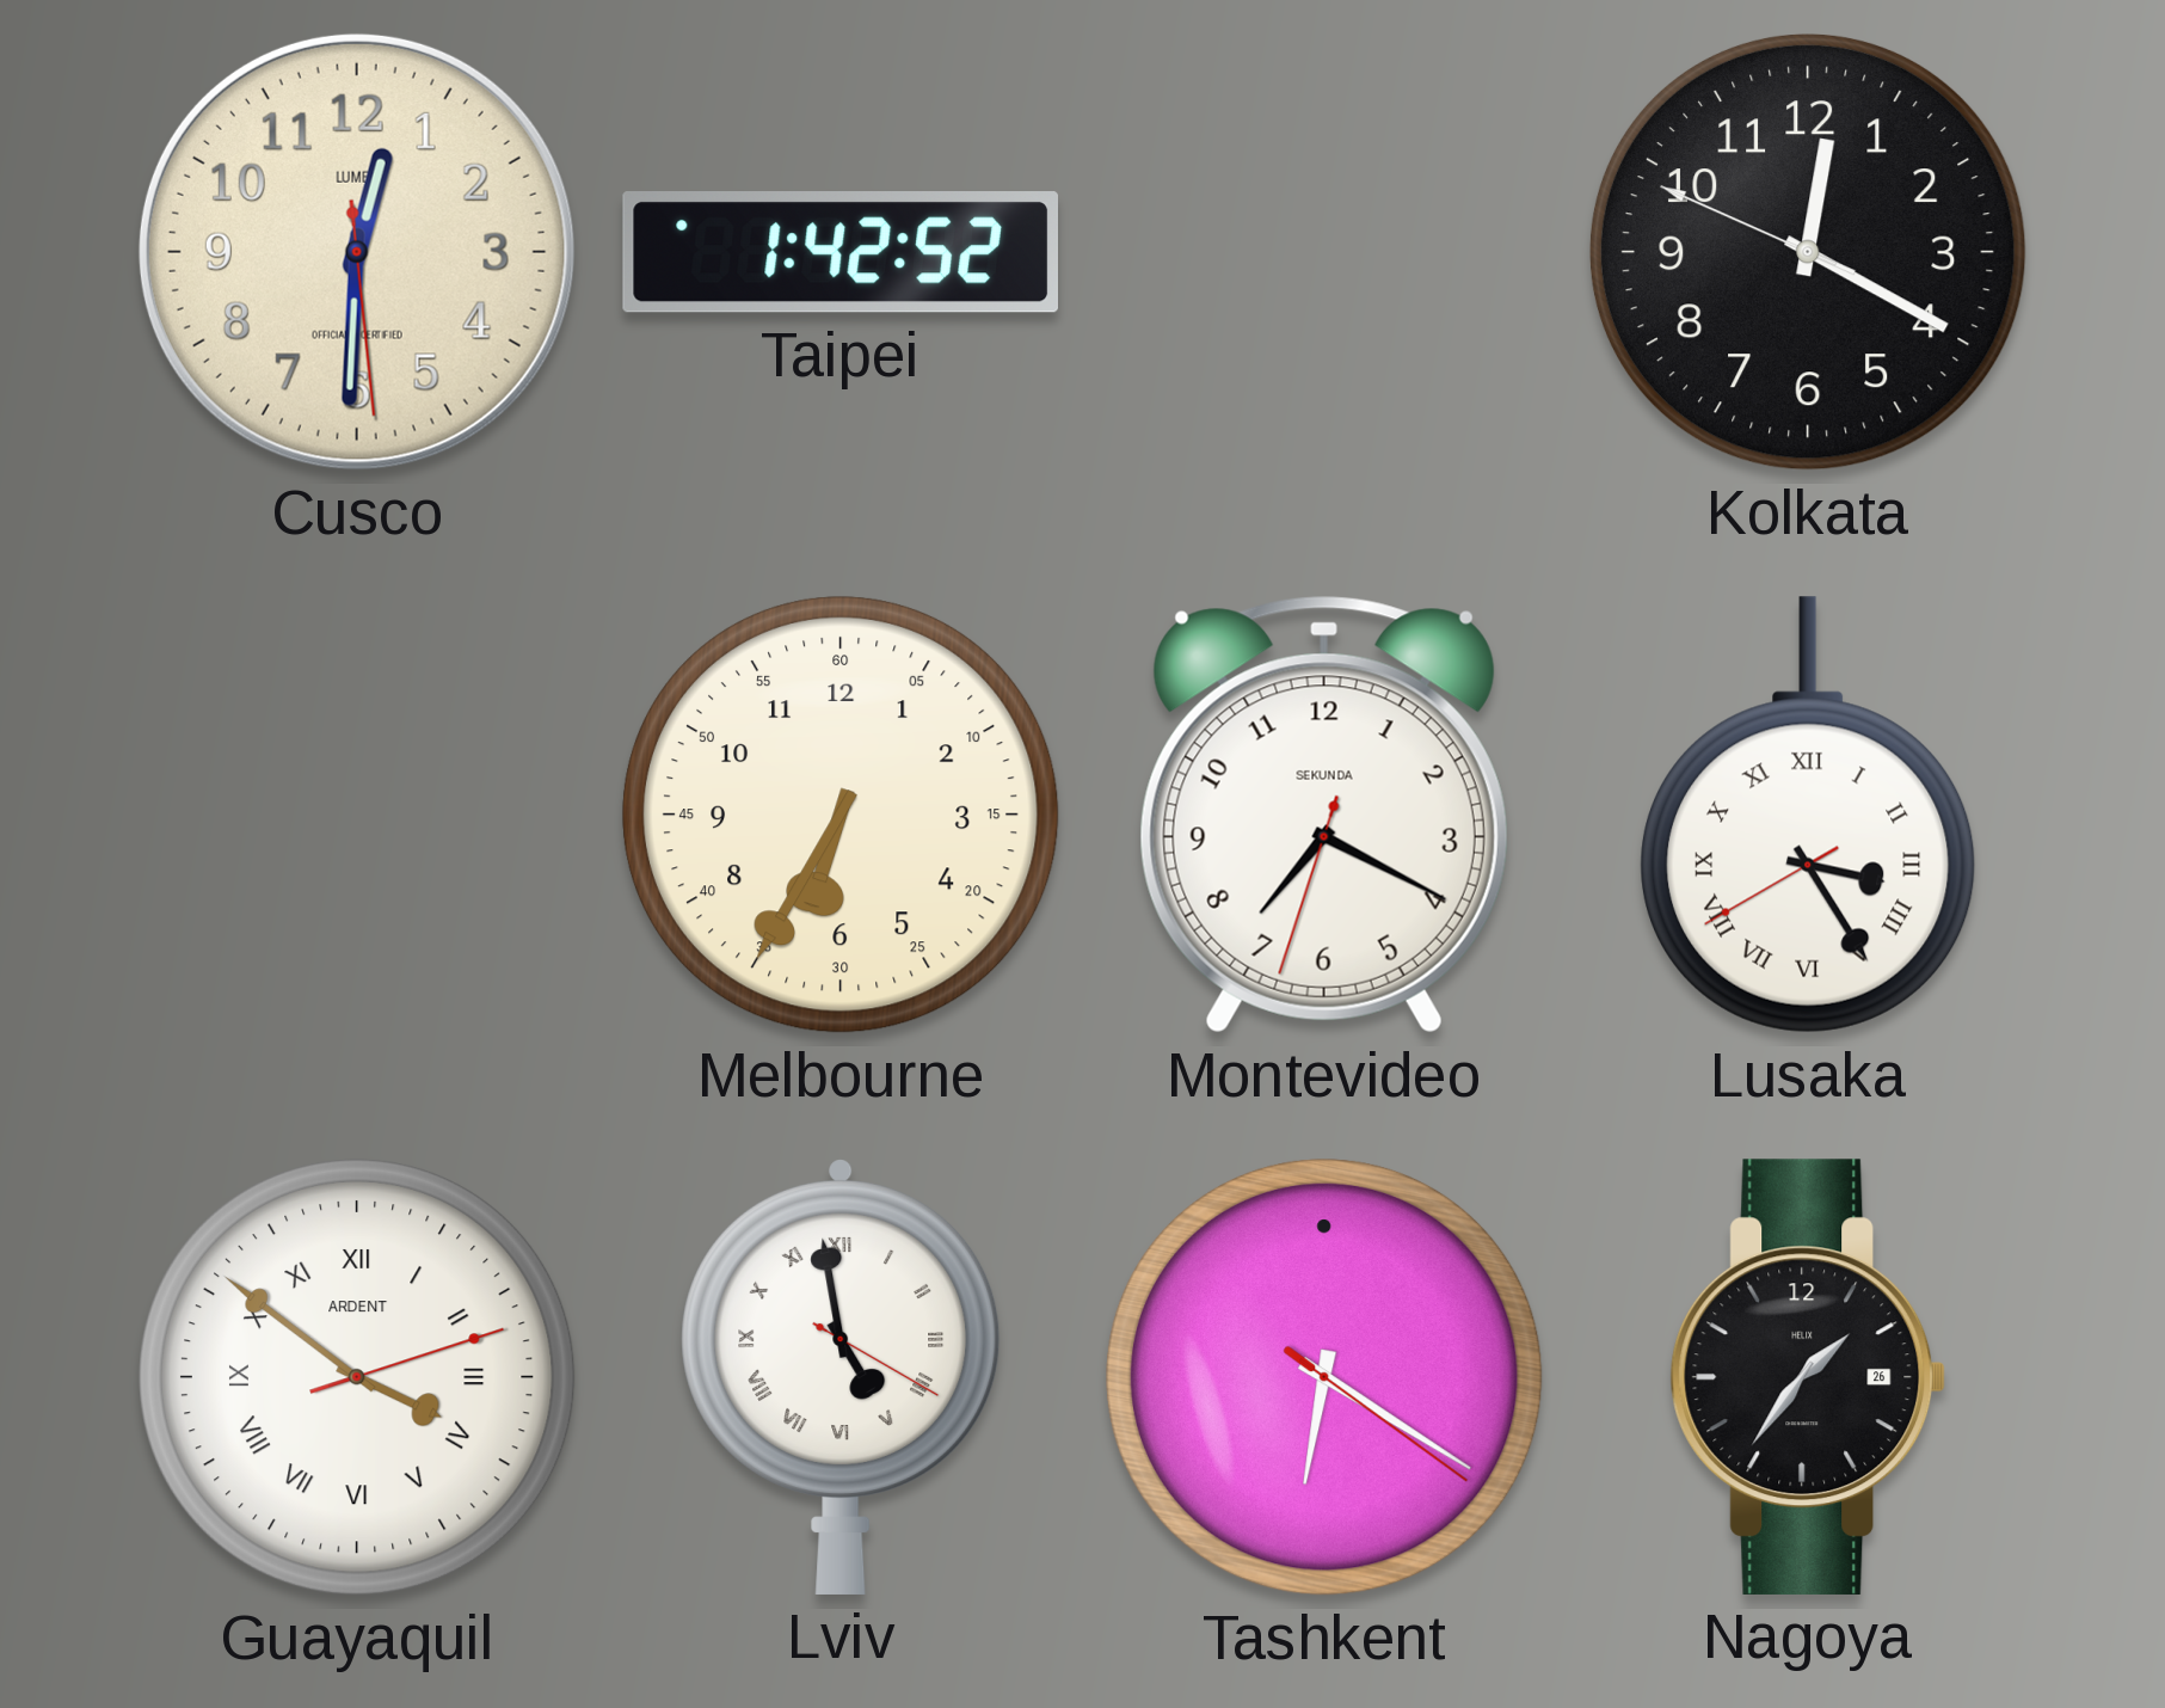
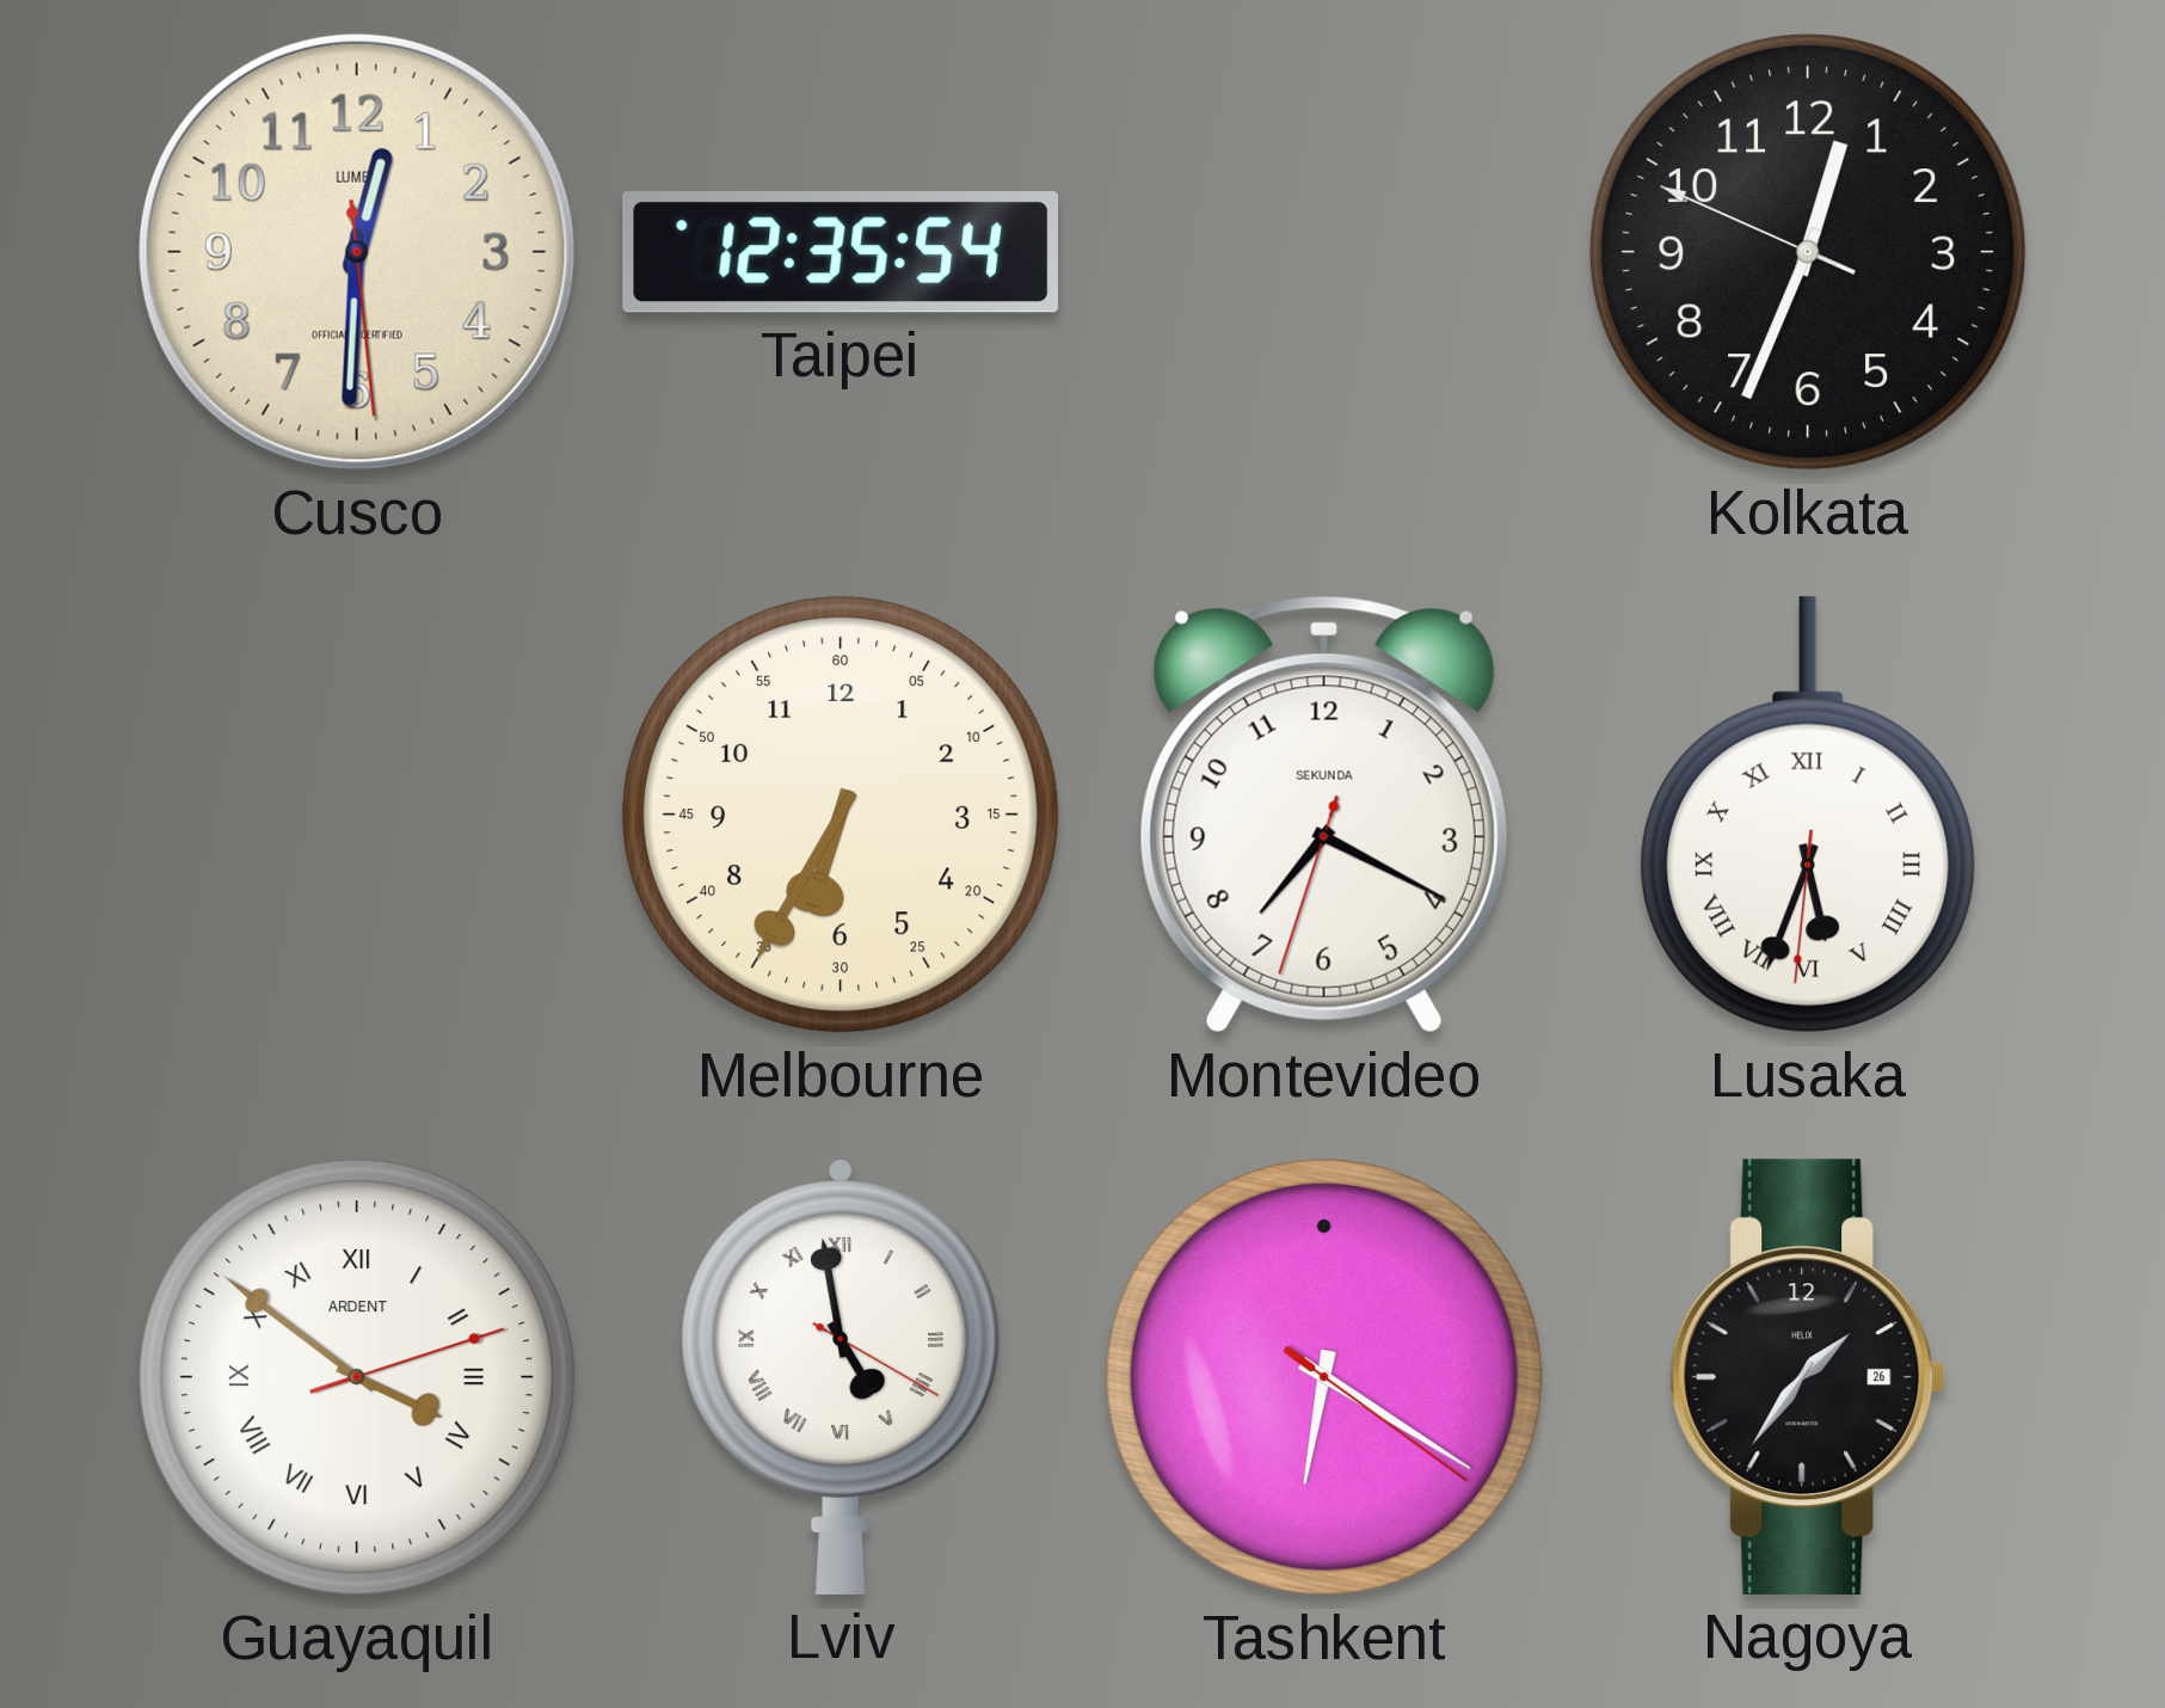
Taipei: 1:42 -> 12:35
Kolkata: 12:19 -> 12:33
Lusaka: 3:24 -> 5:33
